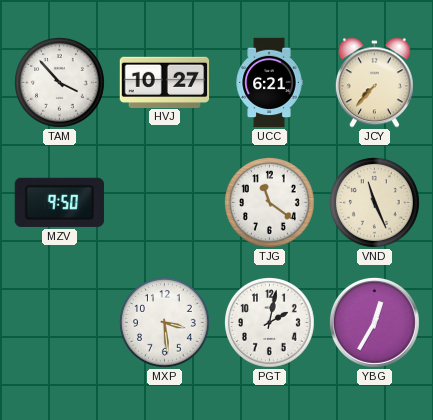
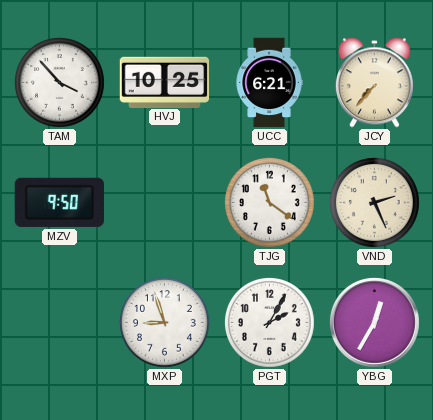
HVJ: 10:27 -> 10:25
VND: 11:26 -> 2:26
MXP: 3:29 -> 8:57
PGT: 2:02 -> 2:05
